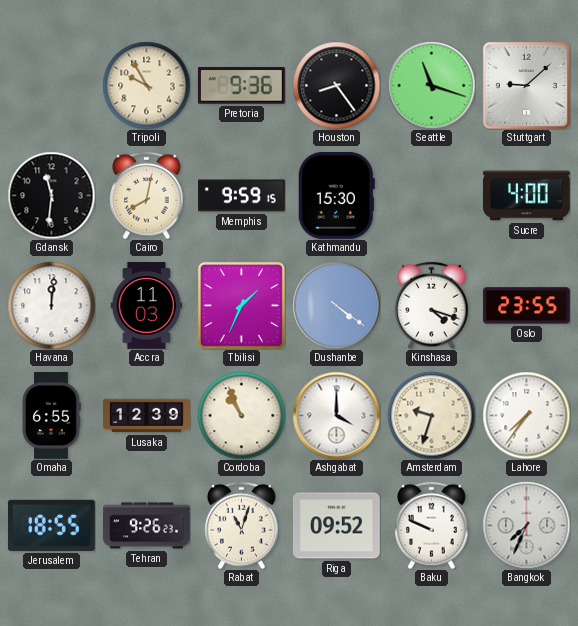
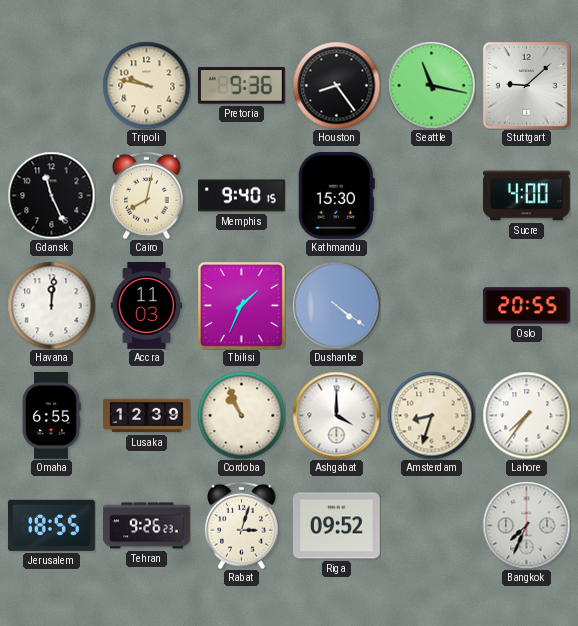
Tripoli: 9:55 -> 9:47
Seattle: 11:18 -> 11:17
Gdansk: 11:31 -> 11:26
Memphis: 9:59 -> 9:40
Kinshasa: 4:18 -> none
Oslo: 23:55 -> 20:55
Amsterdam: 9:33 -> 8:33
Rabat: 11:03 -> 3:03
Baku: 9:49 -> none
